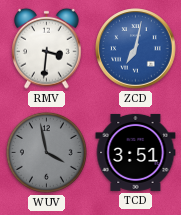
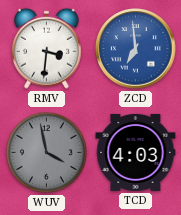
ZCD: 7:02 -> 6:59
TCD: 3:51 -> 4:03
